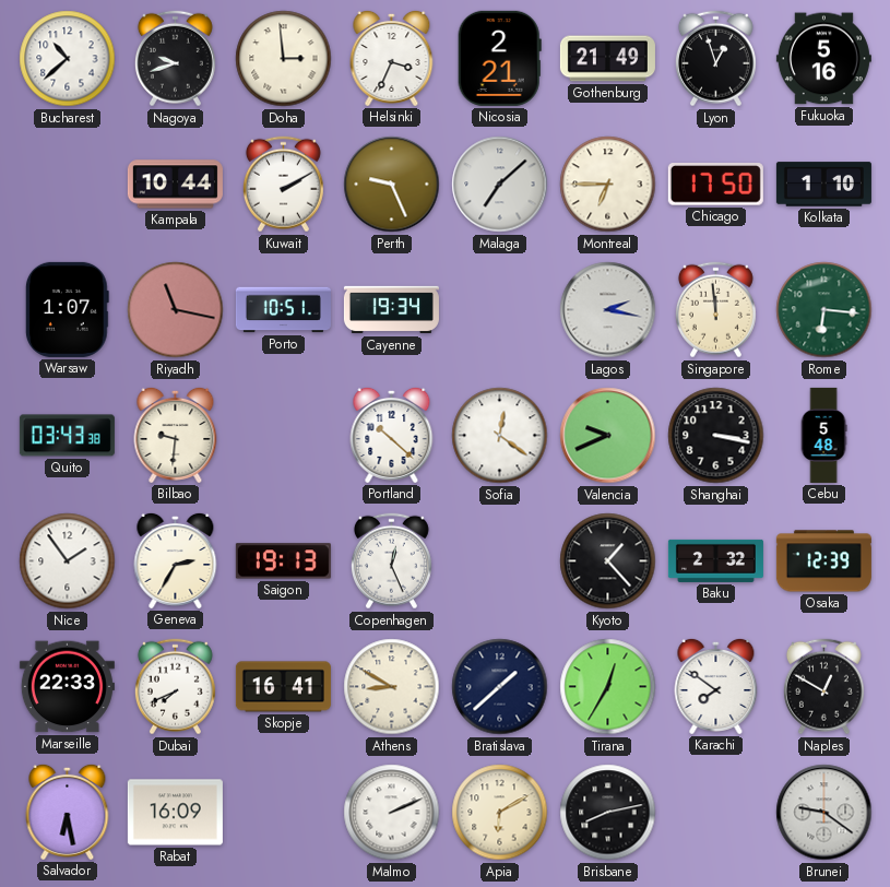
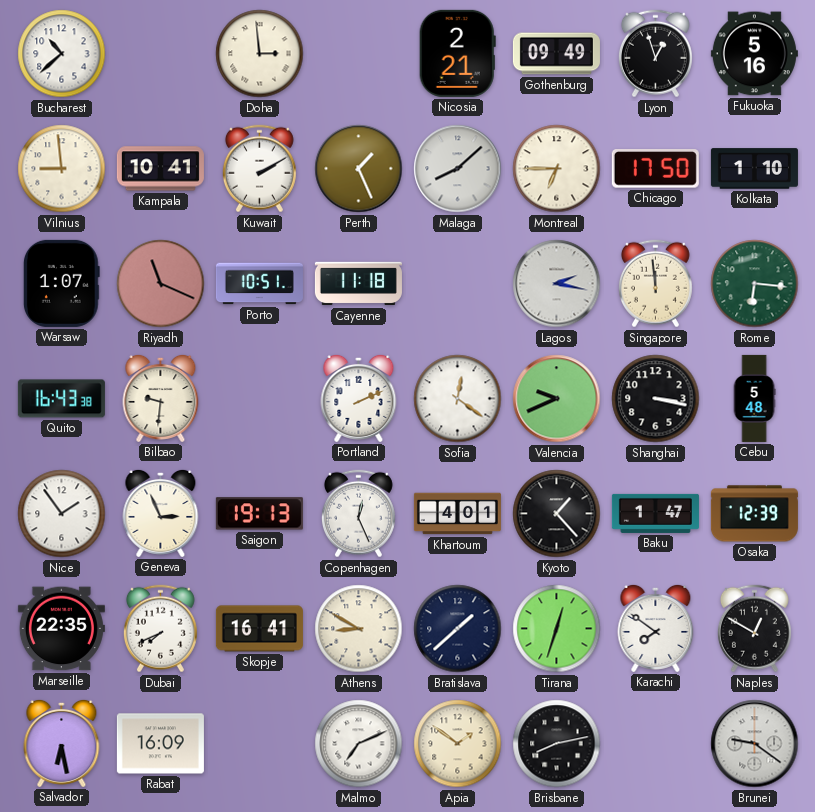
Nagoya: 9:42 -> none
Helsinki: 3:34 -> none
Gothenburg: 21:49 -> 09:49
Vilnius: none -> 8:59
Kampala: 10:44 -> 10:41
Perth: 9:26 -> 1:26
Malaga: 7:08 -> 8:08
Riyadh: 11:17 -> 11:19
Cayenne: 19:34 -> 11:18
Quito: 03:43 -> 16:43
Portland: 10:22 -> 2:11
Geneva: 2:35 -> 2:56
Khartoum: none -> 4:01
Baku: 2:32 -> 1:47
Marseille: 22:33 -> 22:35
Tirana: 12:35 -> 12:33
Malmo: 2:11 -> 7:11
Apia: 6:10 -> 1:51
